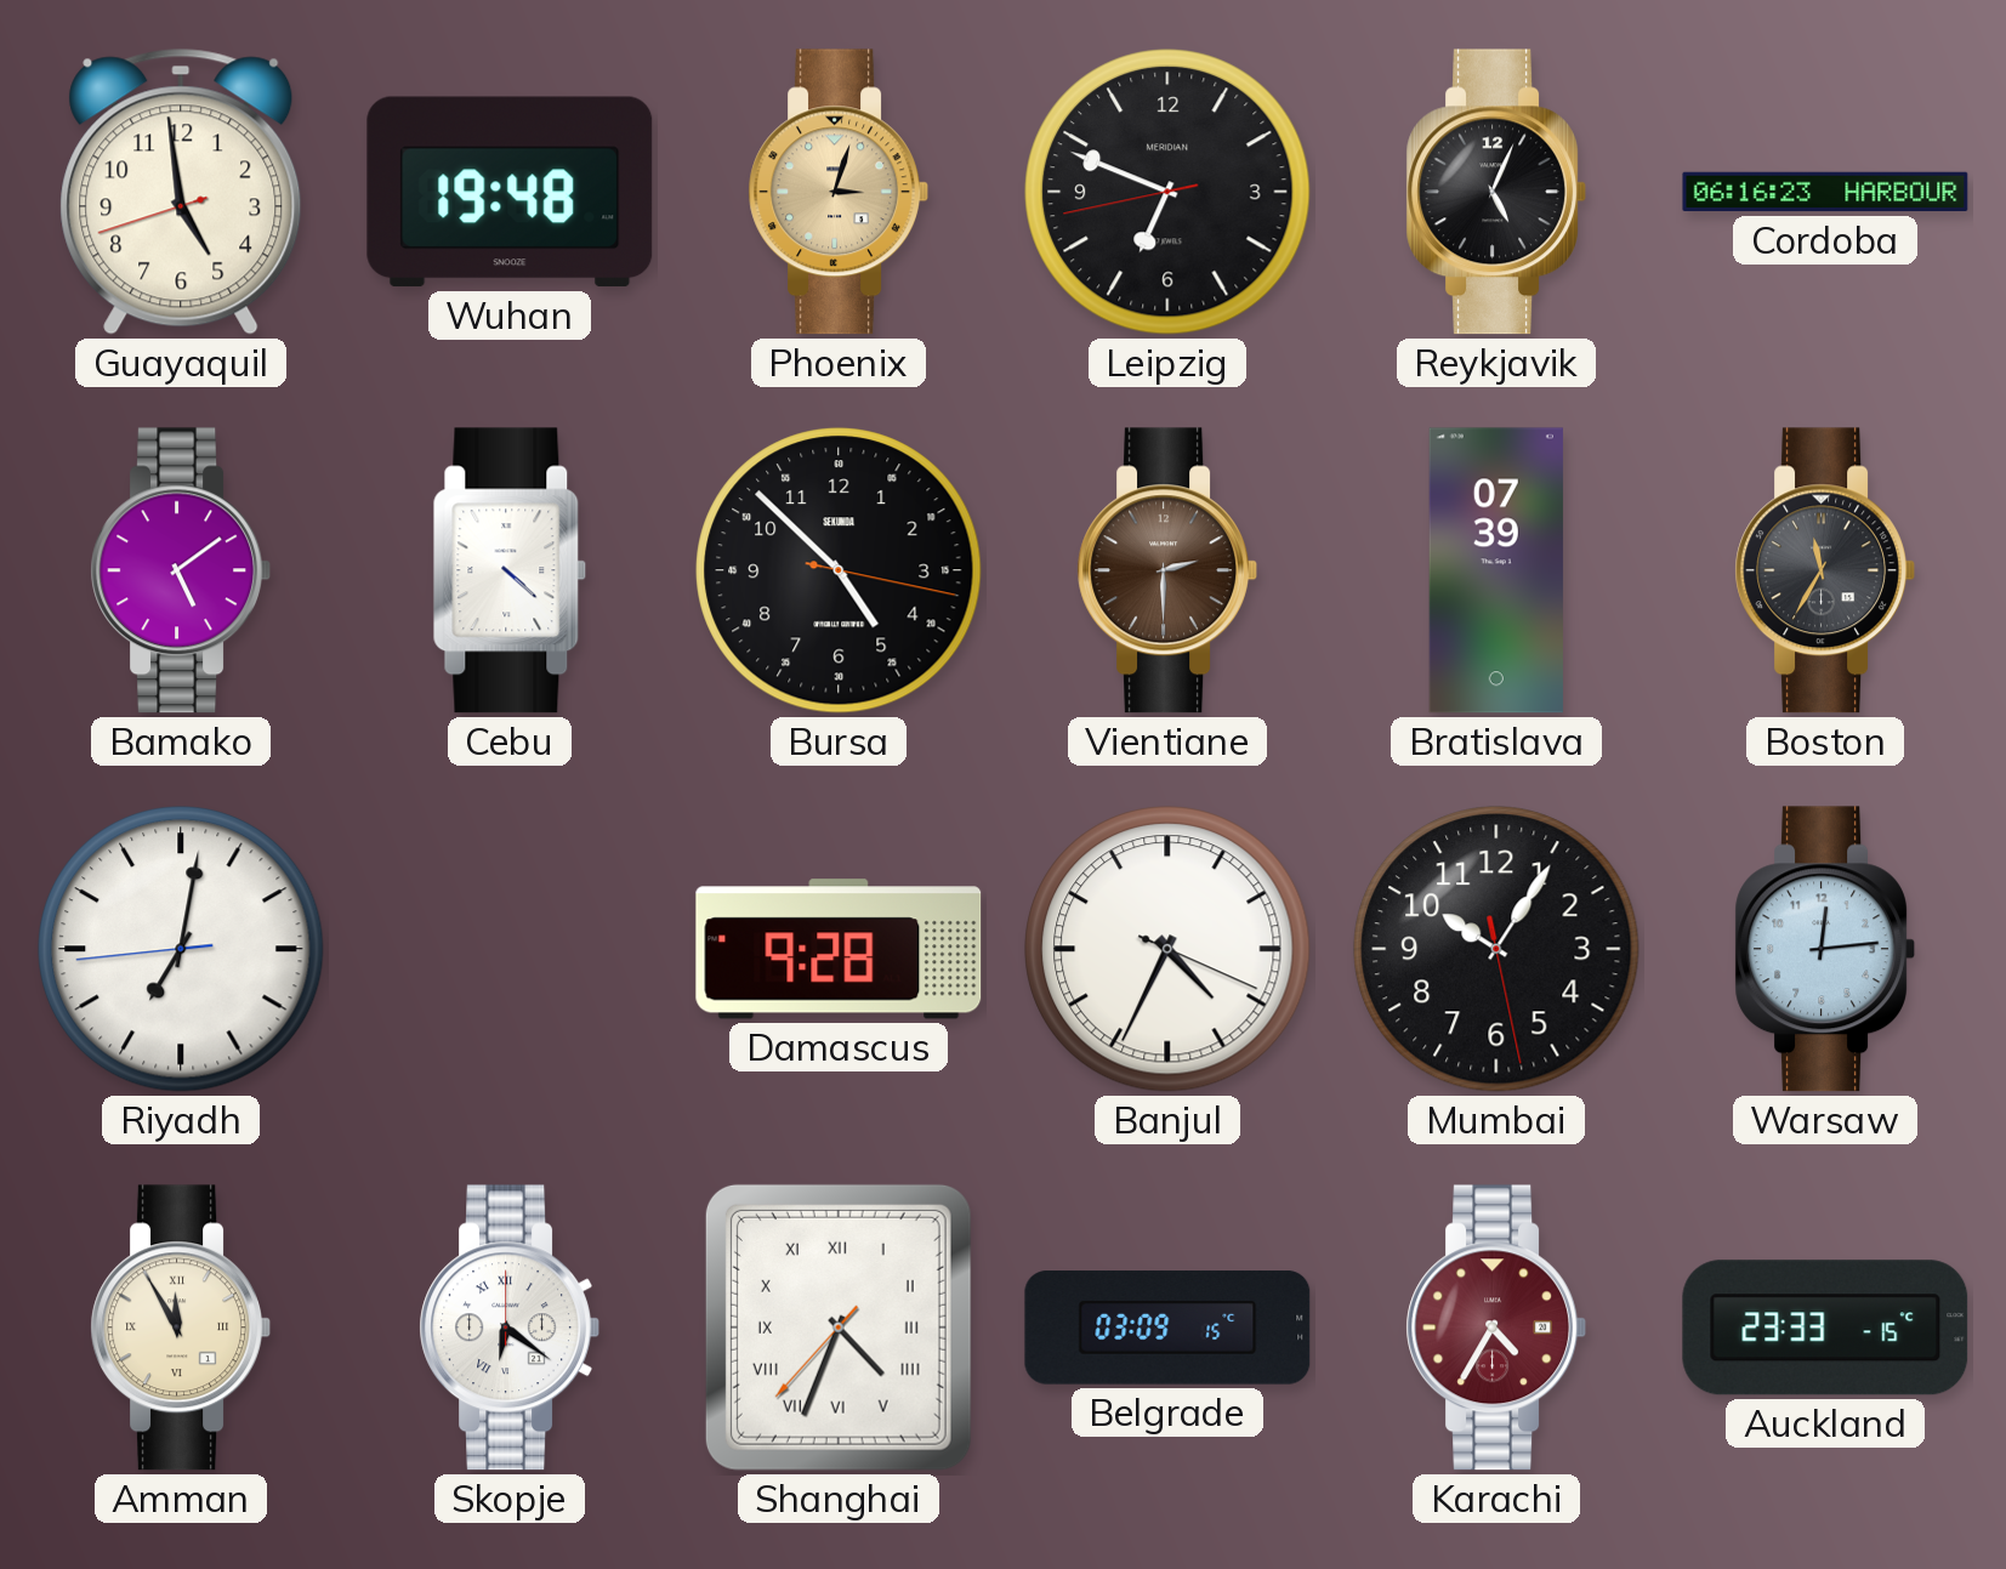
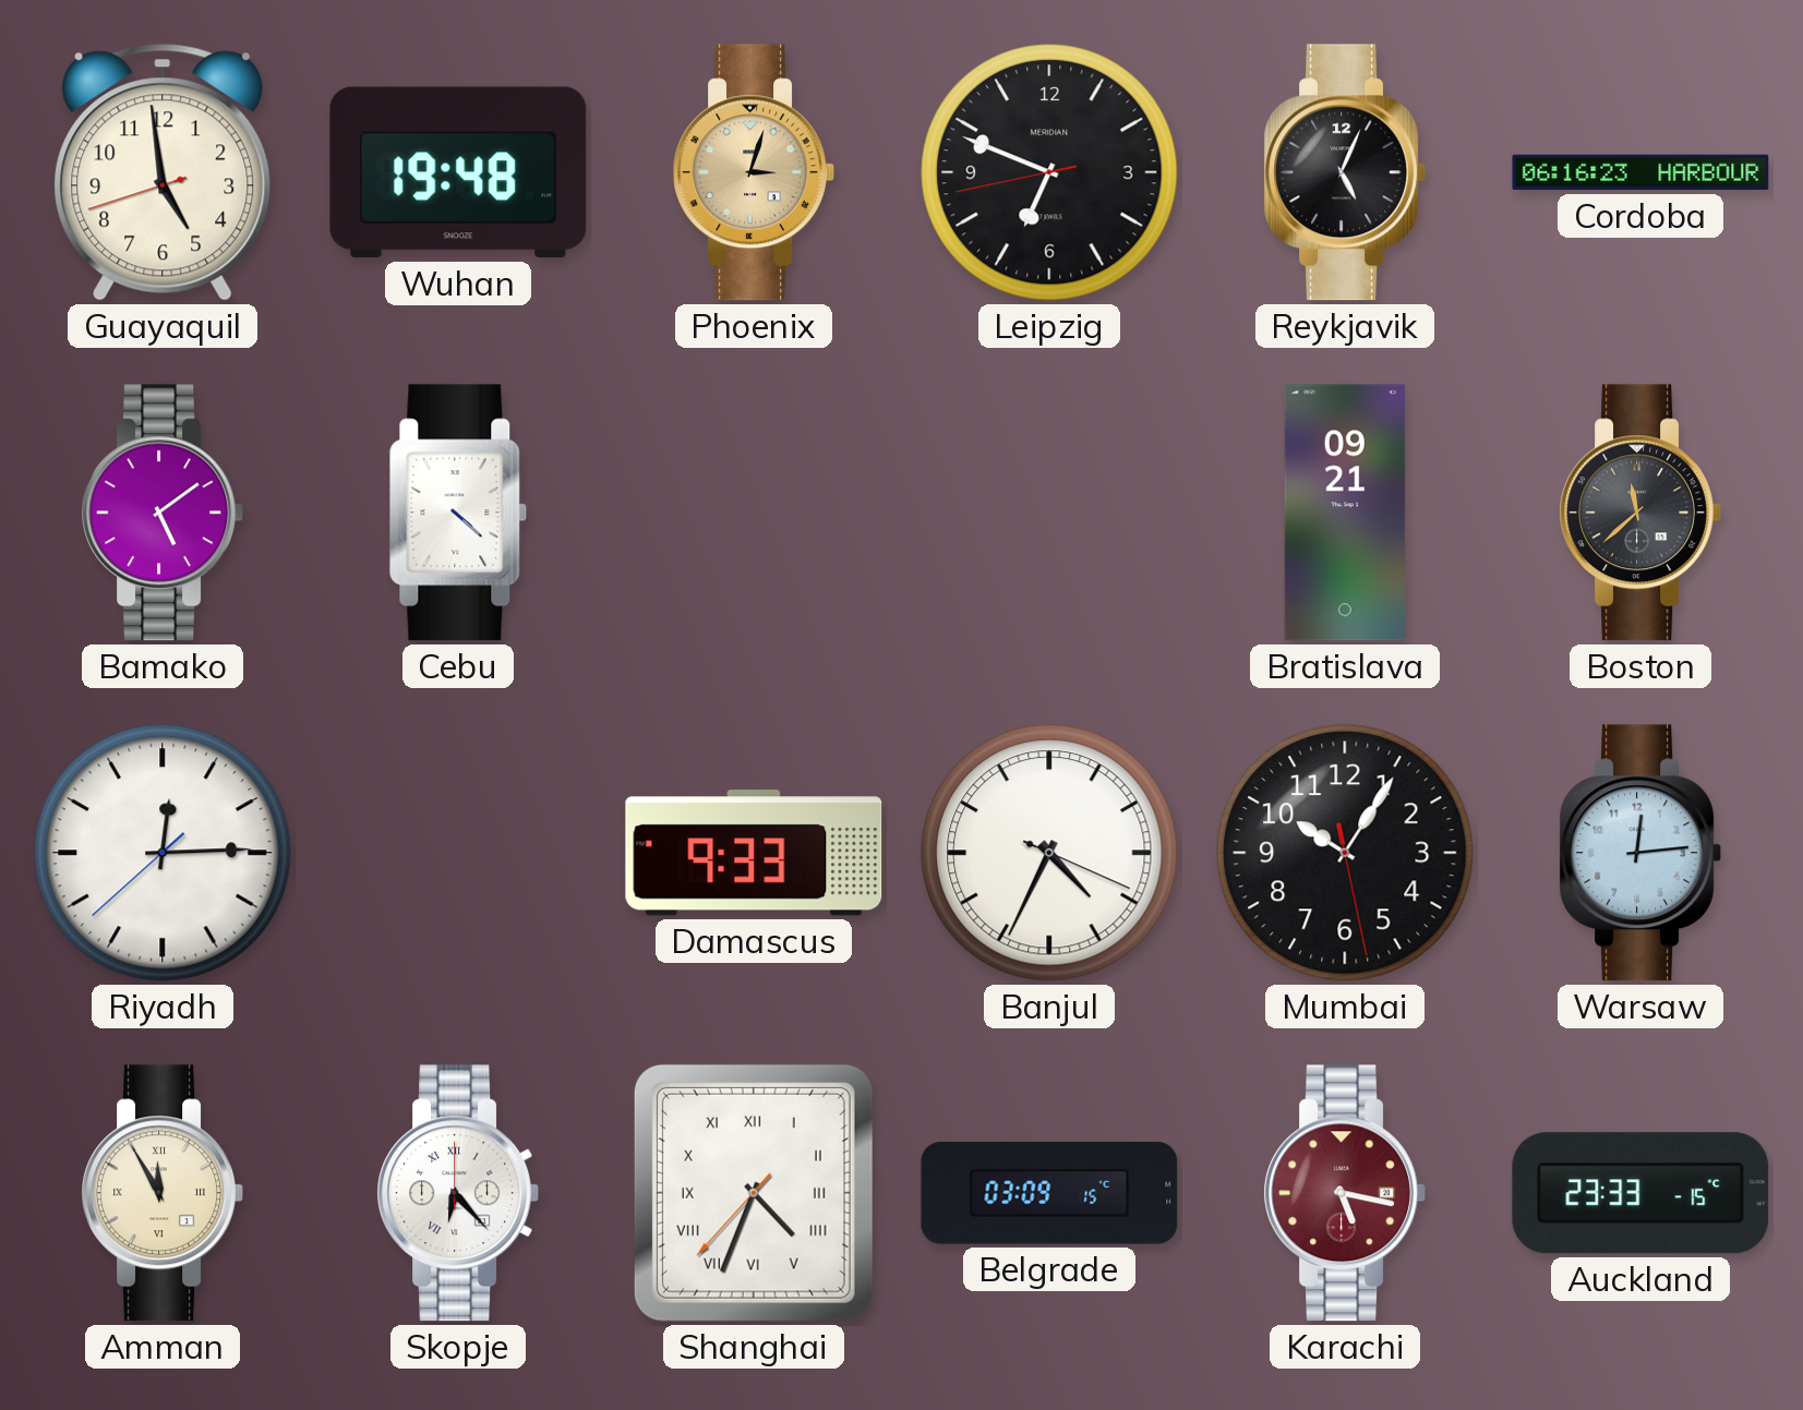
Bursa: 4:52 -> none
Vientiane: 2:30 -> none
Bratislava: 07:39 -> 09:21
Boston: 11:35 -> 11:38
Riyadh: 7:01 -> 12:14
Damascus: 9:28 -> 9:33
Skopje: 6:21 -> 6:23
Karachi: 4:35 -> 5:17
